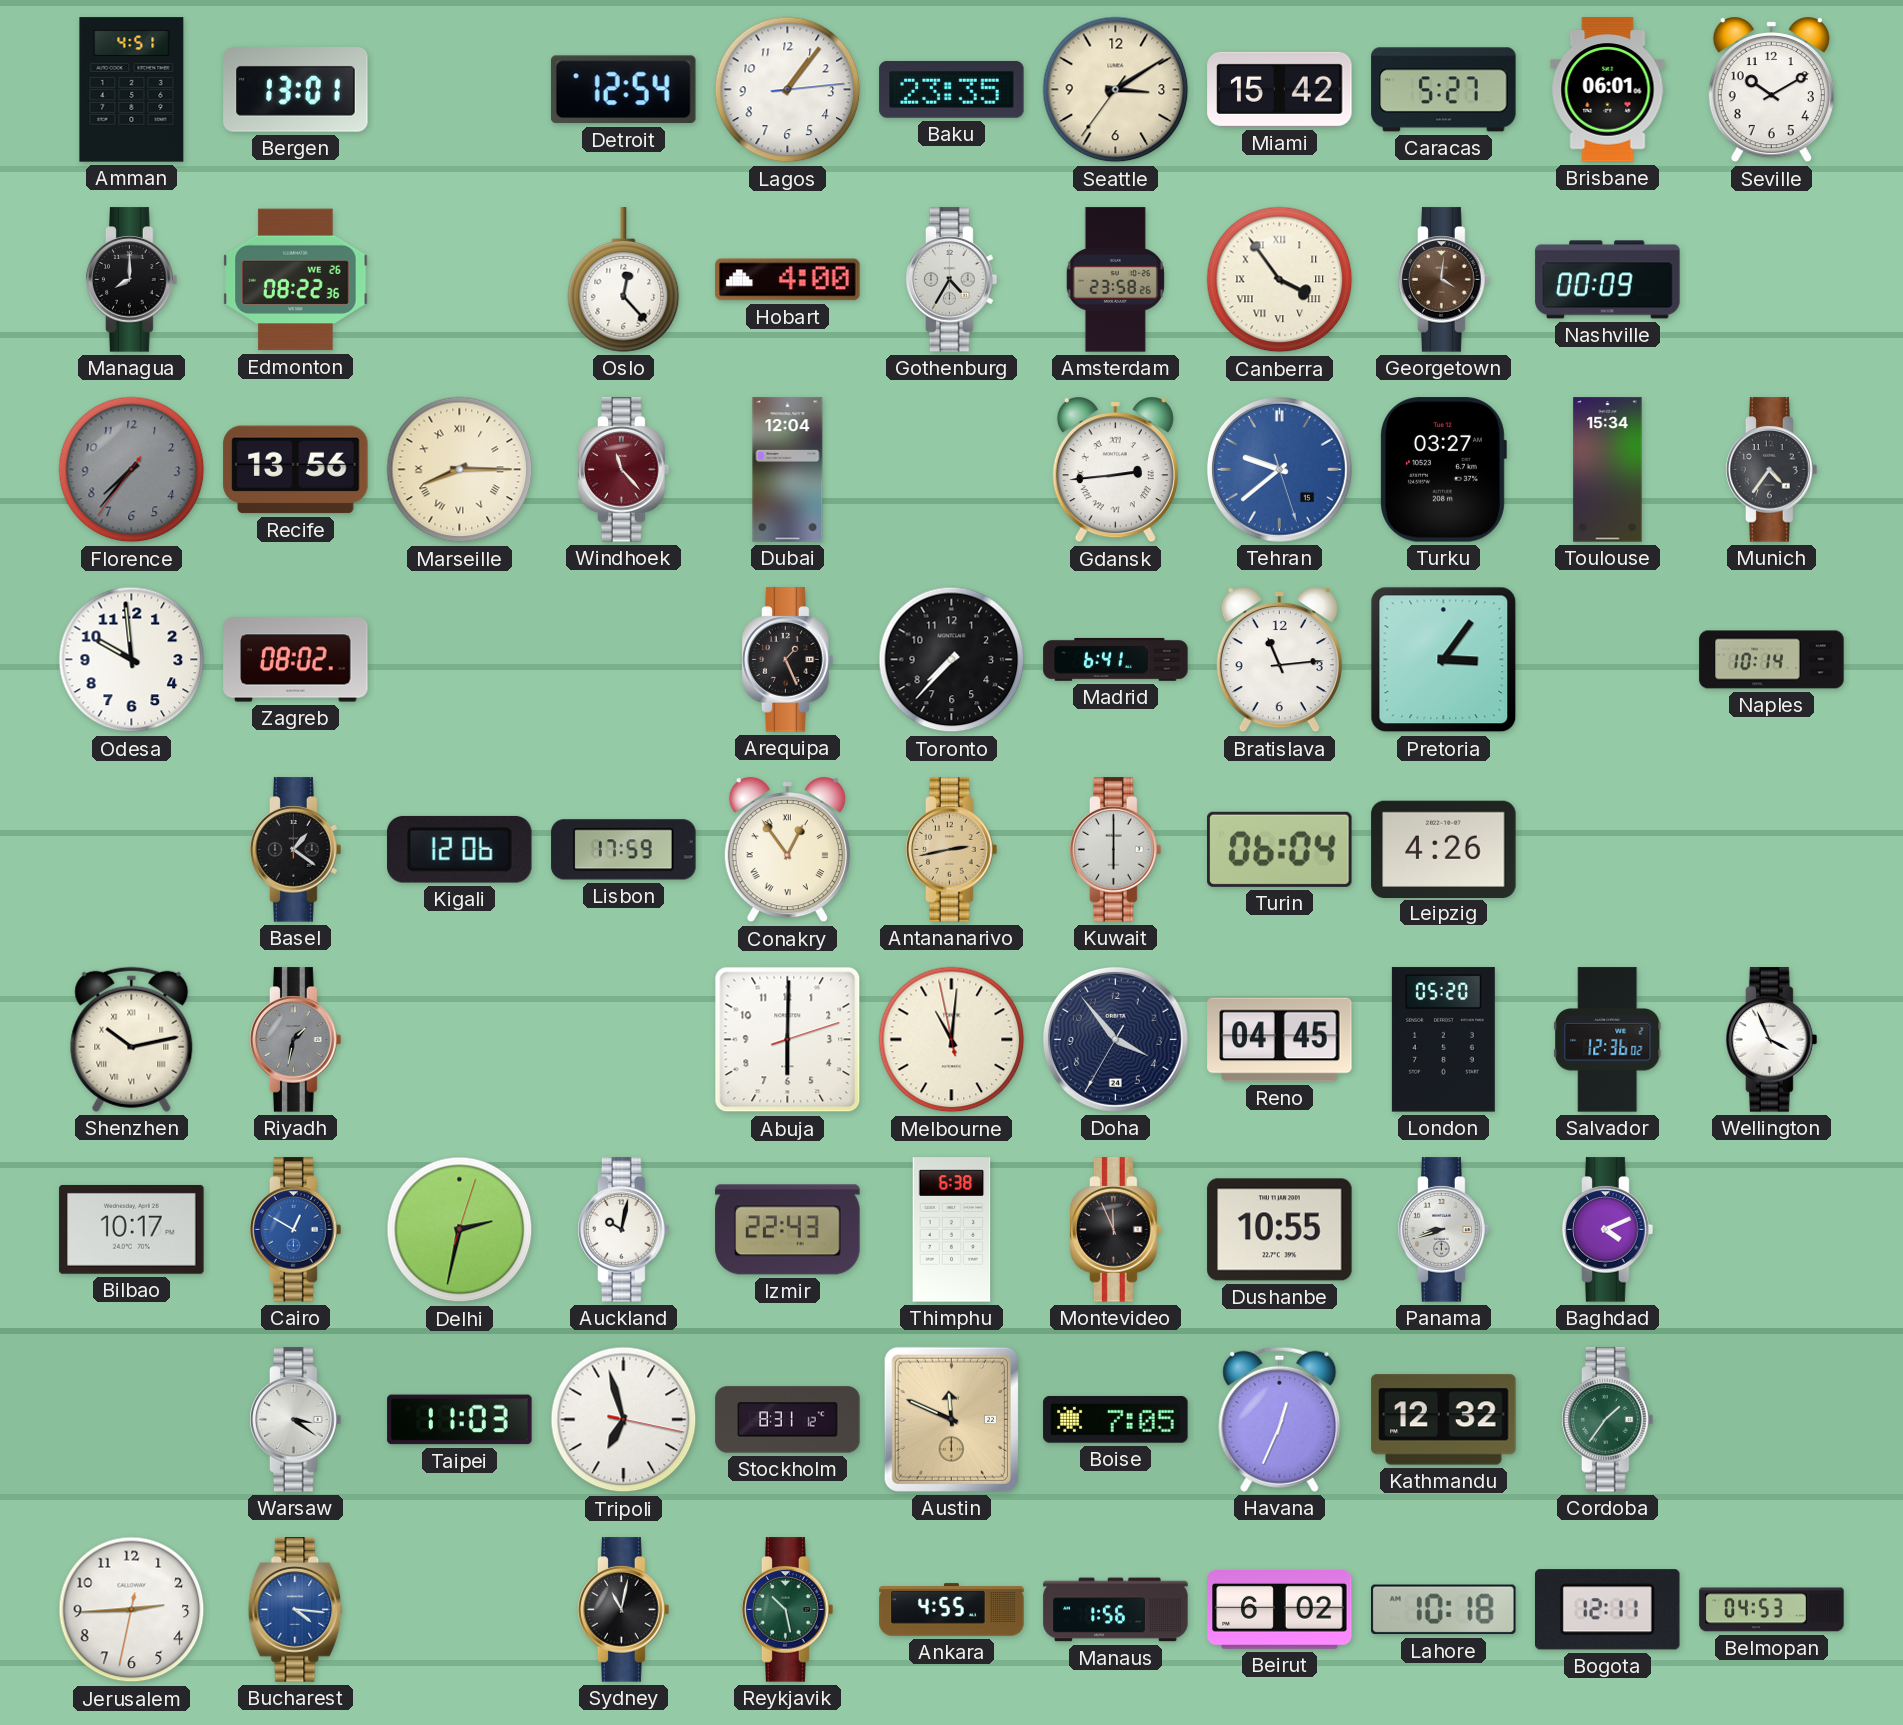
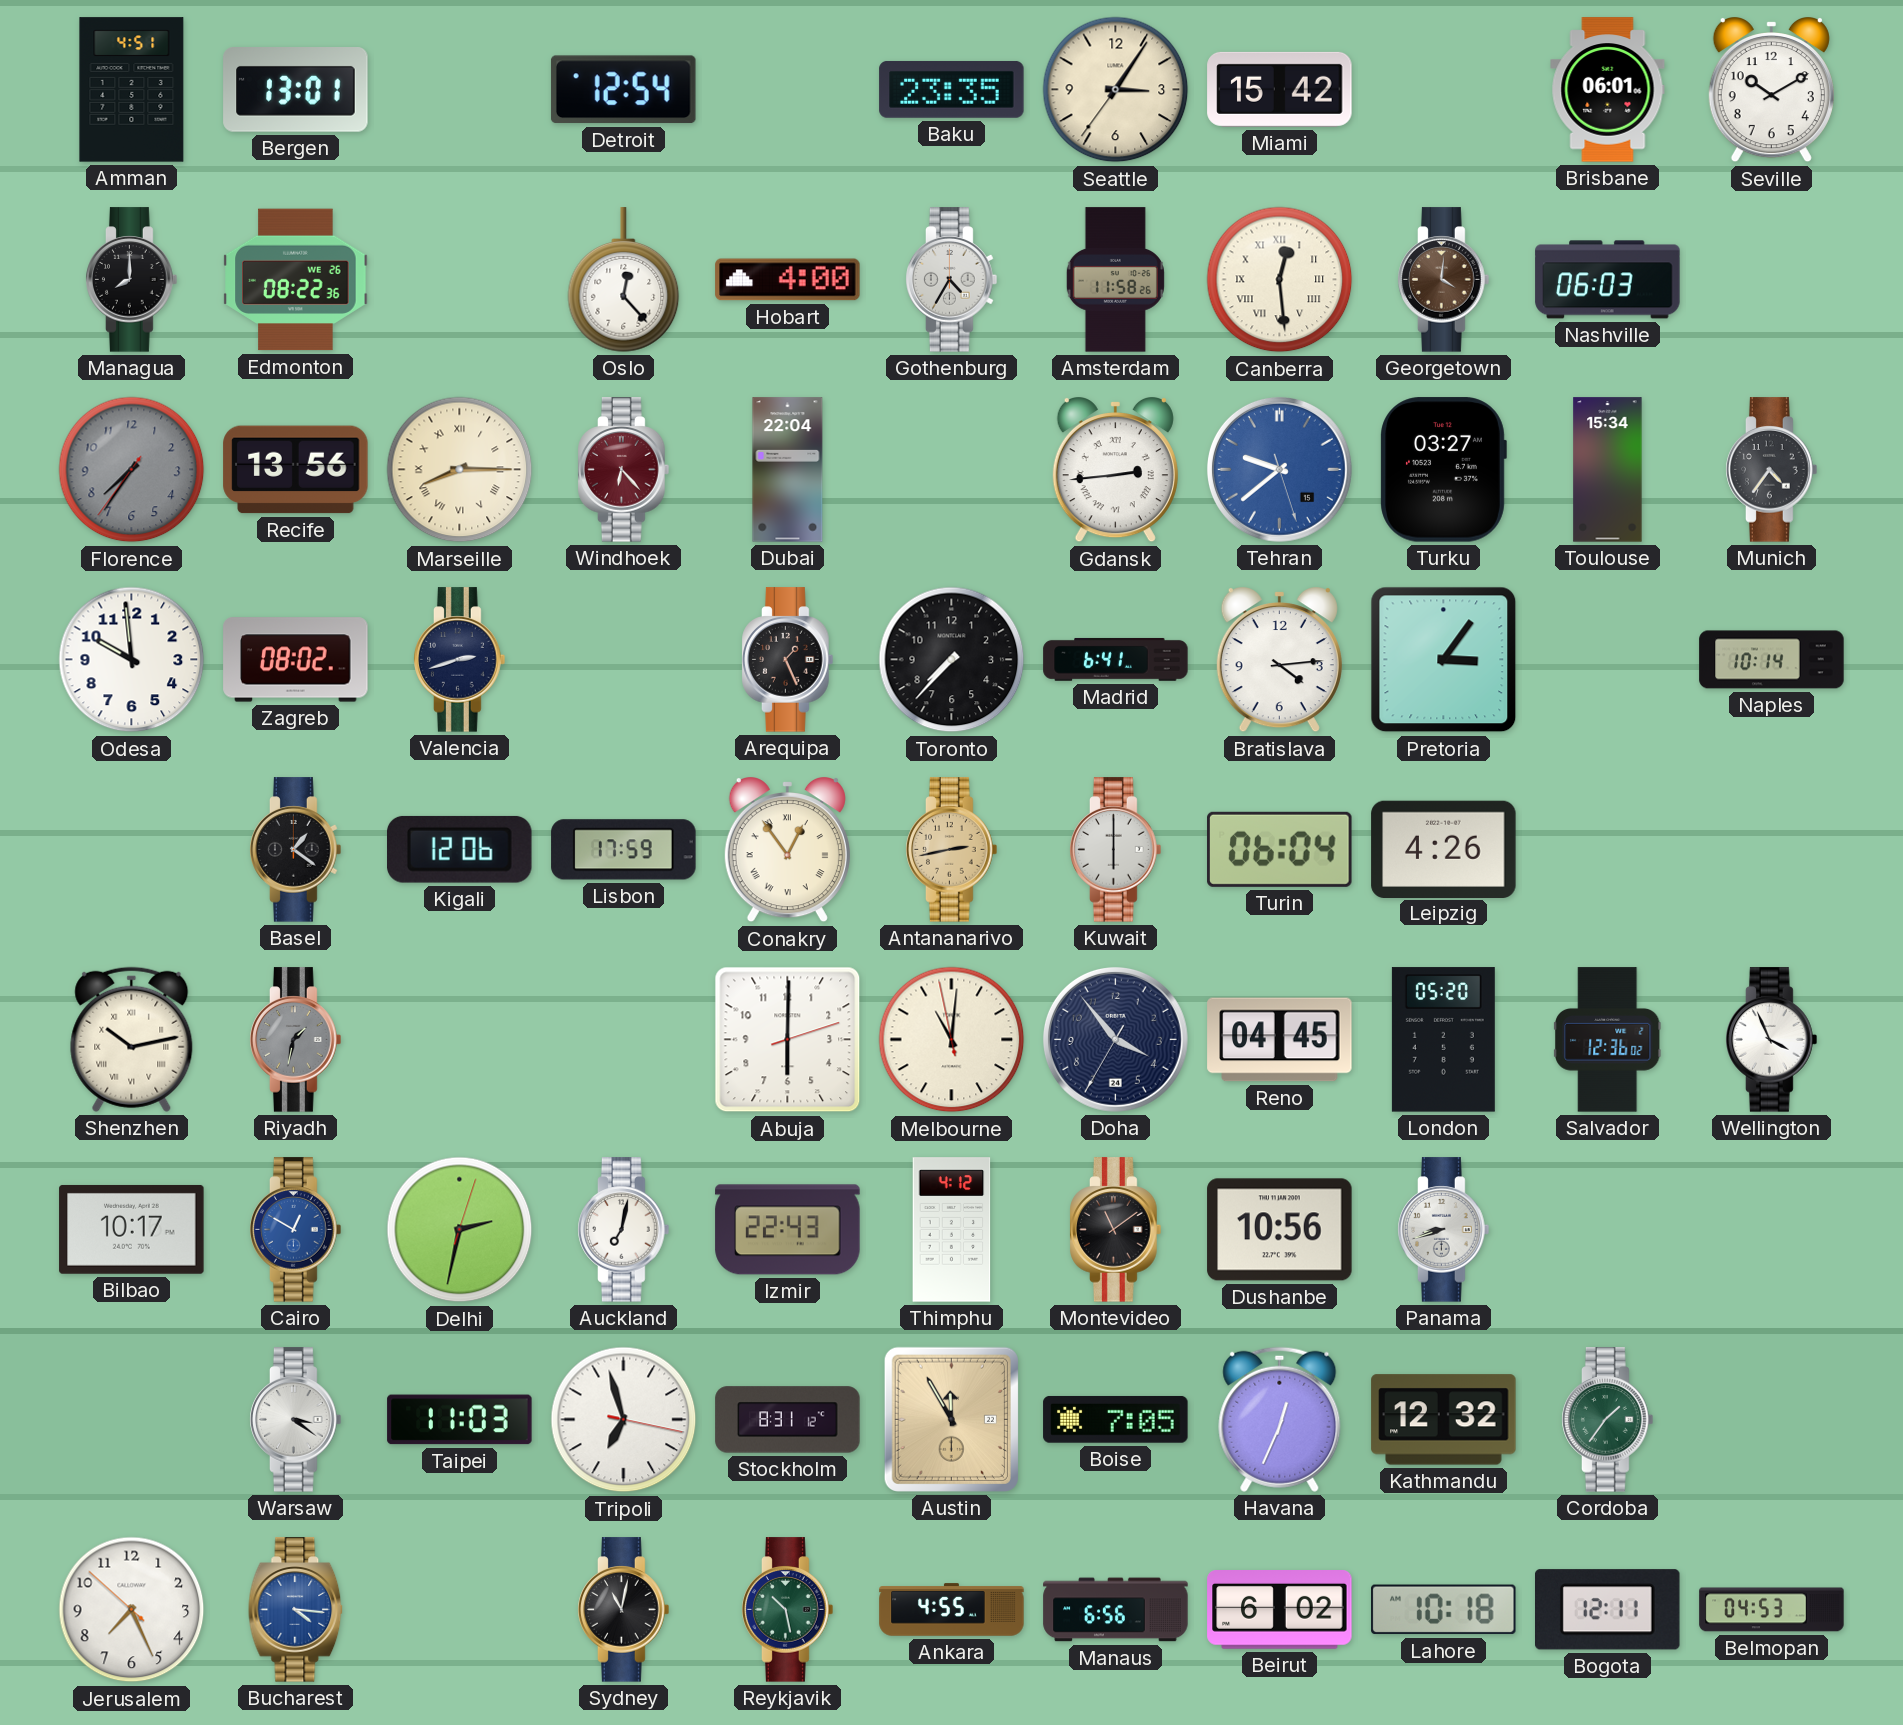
Lagos: 1:06 -> none
Seattle: 3:09 -> 3:05
Caracas: 5:27 -> none
Amsterdam: 23:58 -> 11:58
Canberra: 3:54 -> 12:29
Nashville: 00:09 -> 06:03
Florence: 7:36 -> 7:35
Windhoek: 11:23 -> 6:23
Dubai: 12:04 -> 22:04
Valencia: none -> 2:42
Bratislava: 11:14 -> 4:14
Auckland: 10:02 -> 7:02
Thimphu: 6:38 -> 4:12
Montevideo: 11:56 -> 11:09
Dushanbe: 10:55 -> 10:56
Baghdad: 4:11 -> none
Austin: 11:49 -> 11:55
Jerusalem: 2:44 -> 7:25
Manaus: 1:56 -> 6:56
